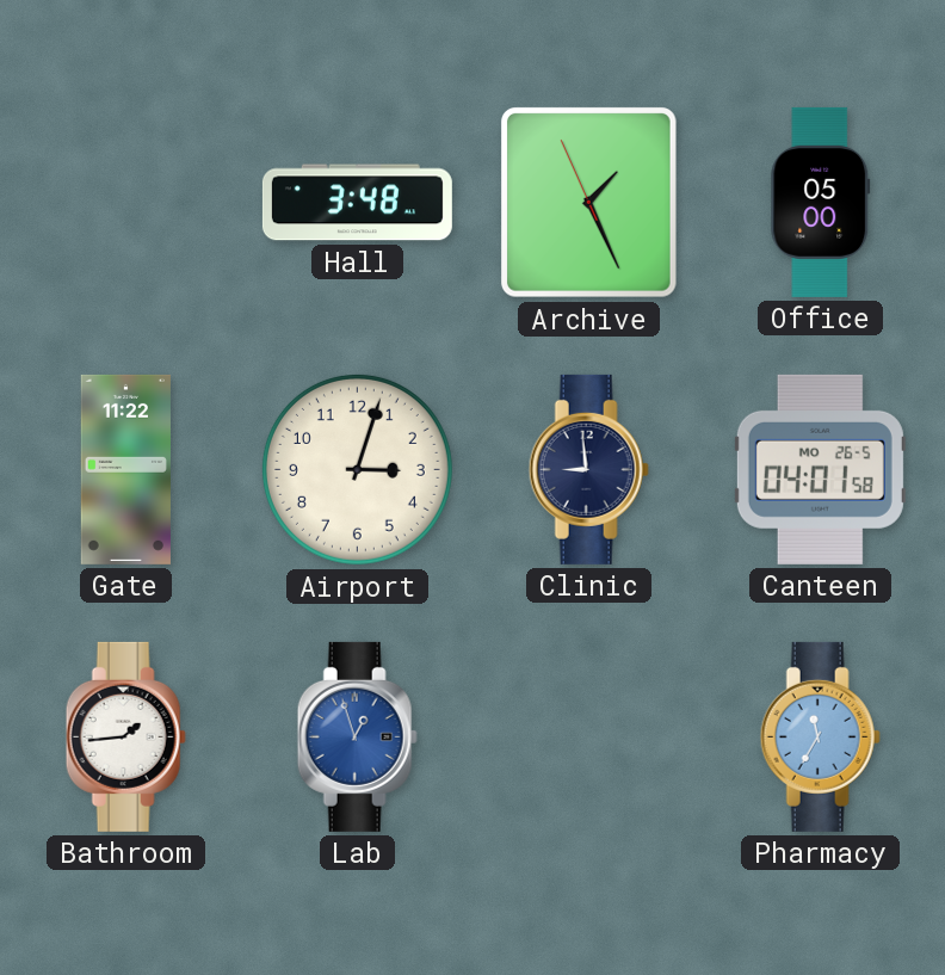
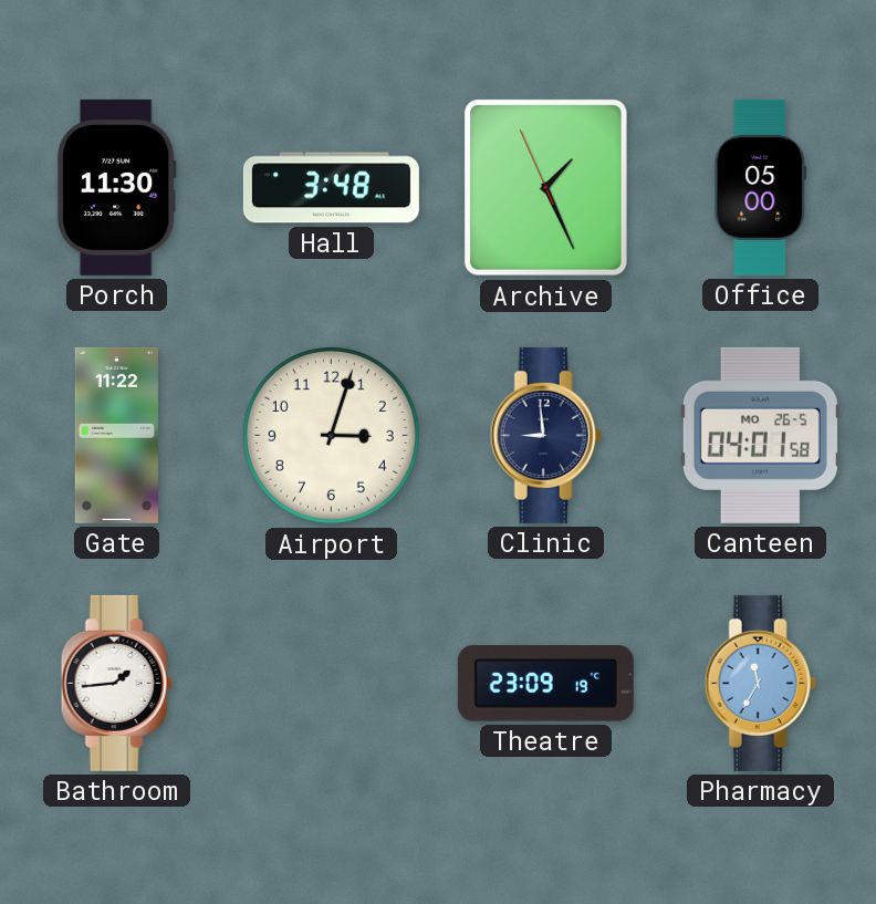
Porch: none -> 11:30
Lab: 12:57 -> none
Theatre: none -> 23:09
